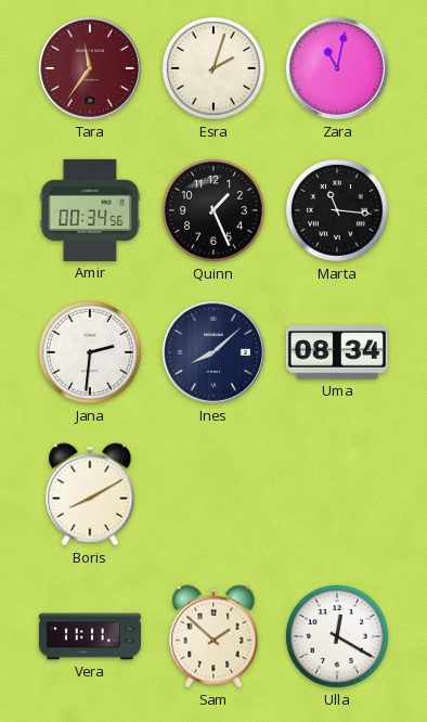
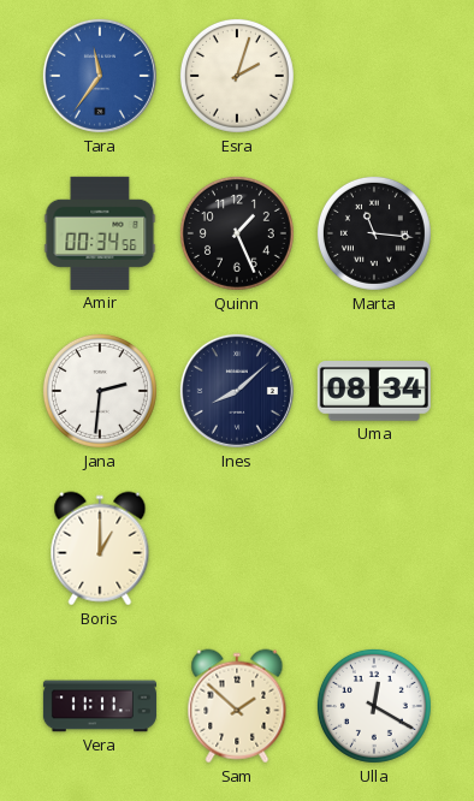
Tara dial: burgundy -> blue
Zara: 11:02 -> none
Boris: 8:10 -> 1:00
